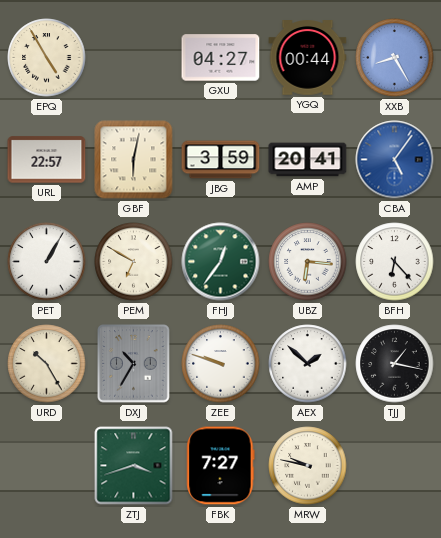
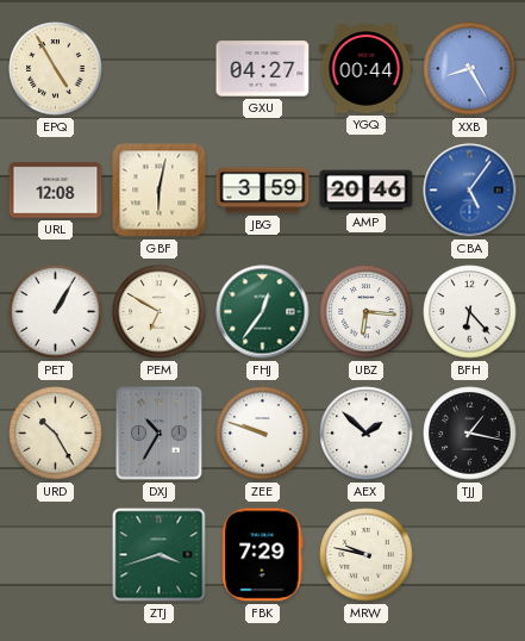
URL: 22:57 -> 12:08
AMP: 20:41 -> 20:46
FBK: 7:27 -> 7:29
